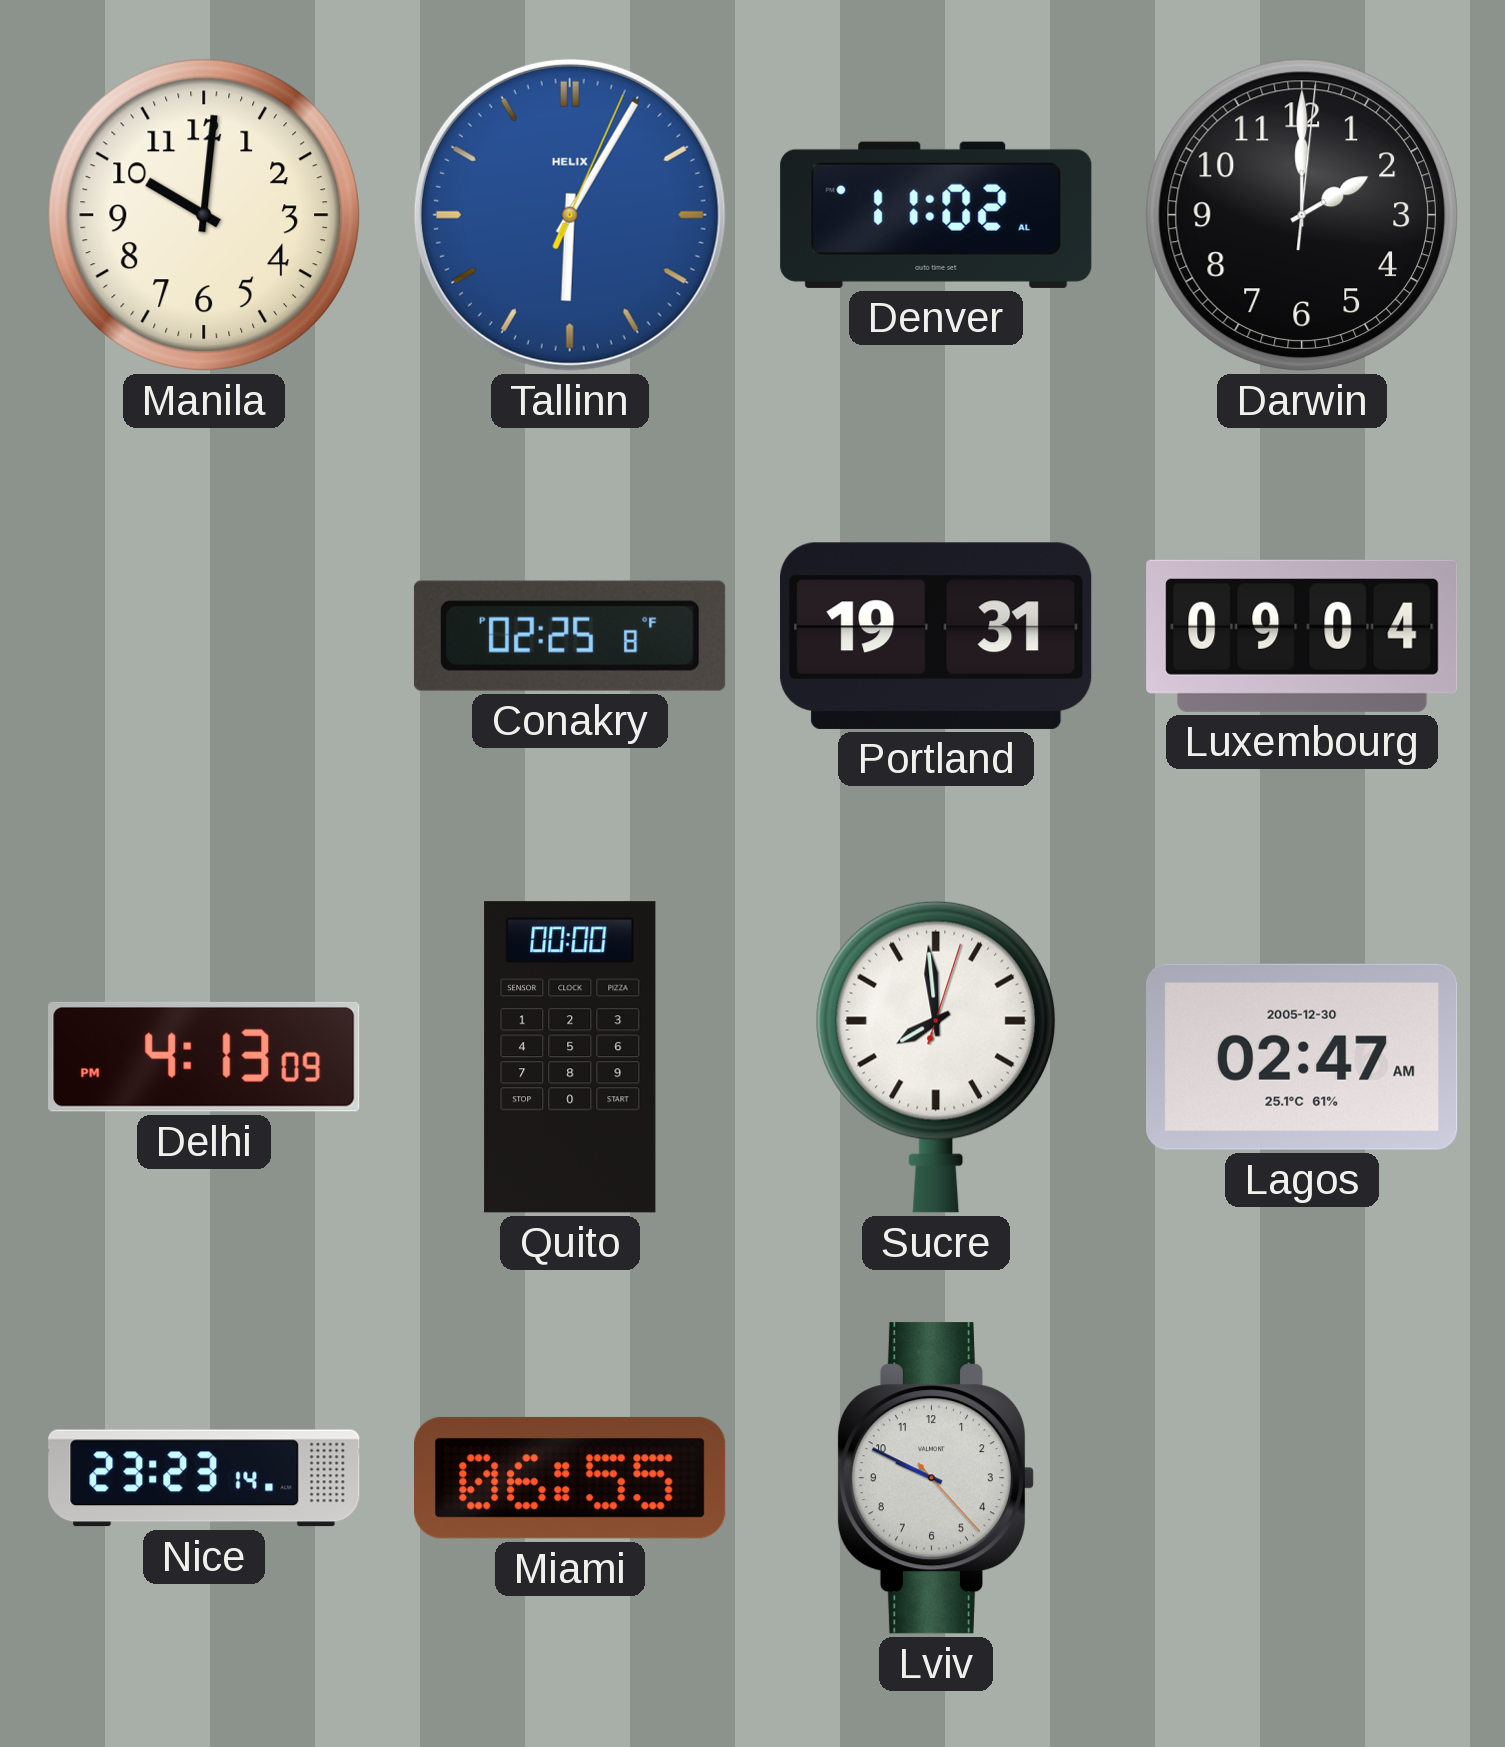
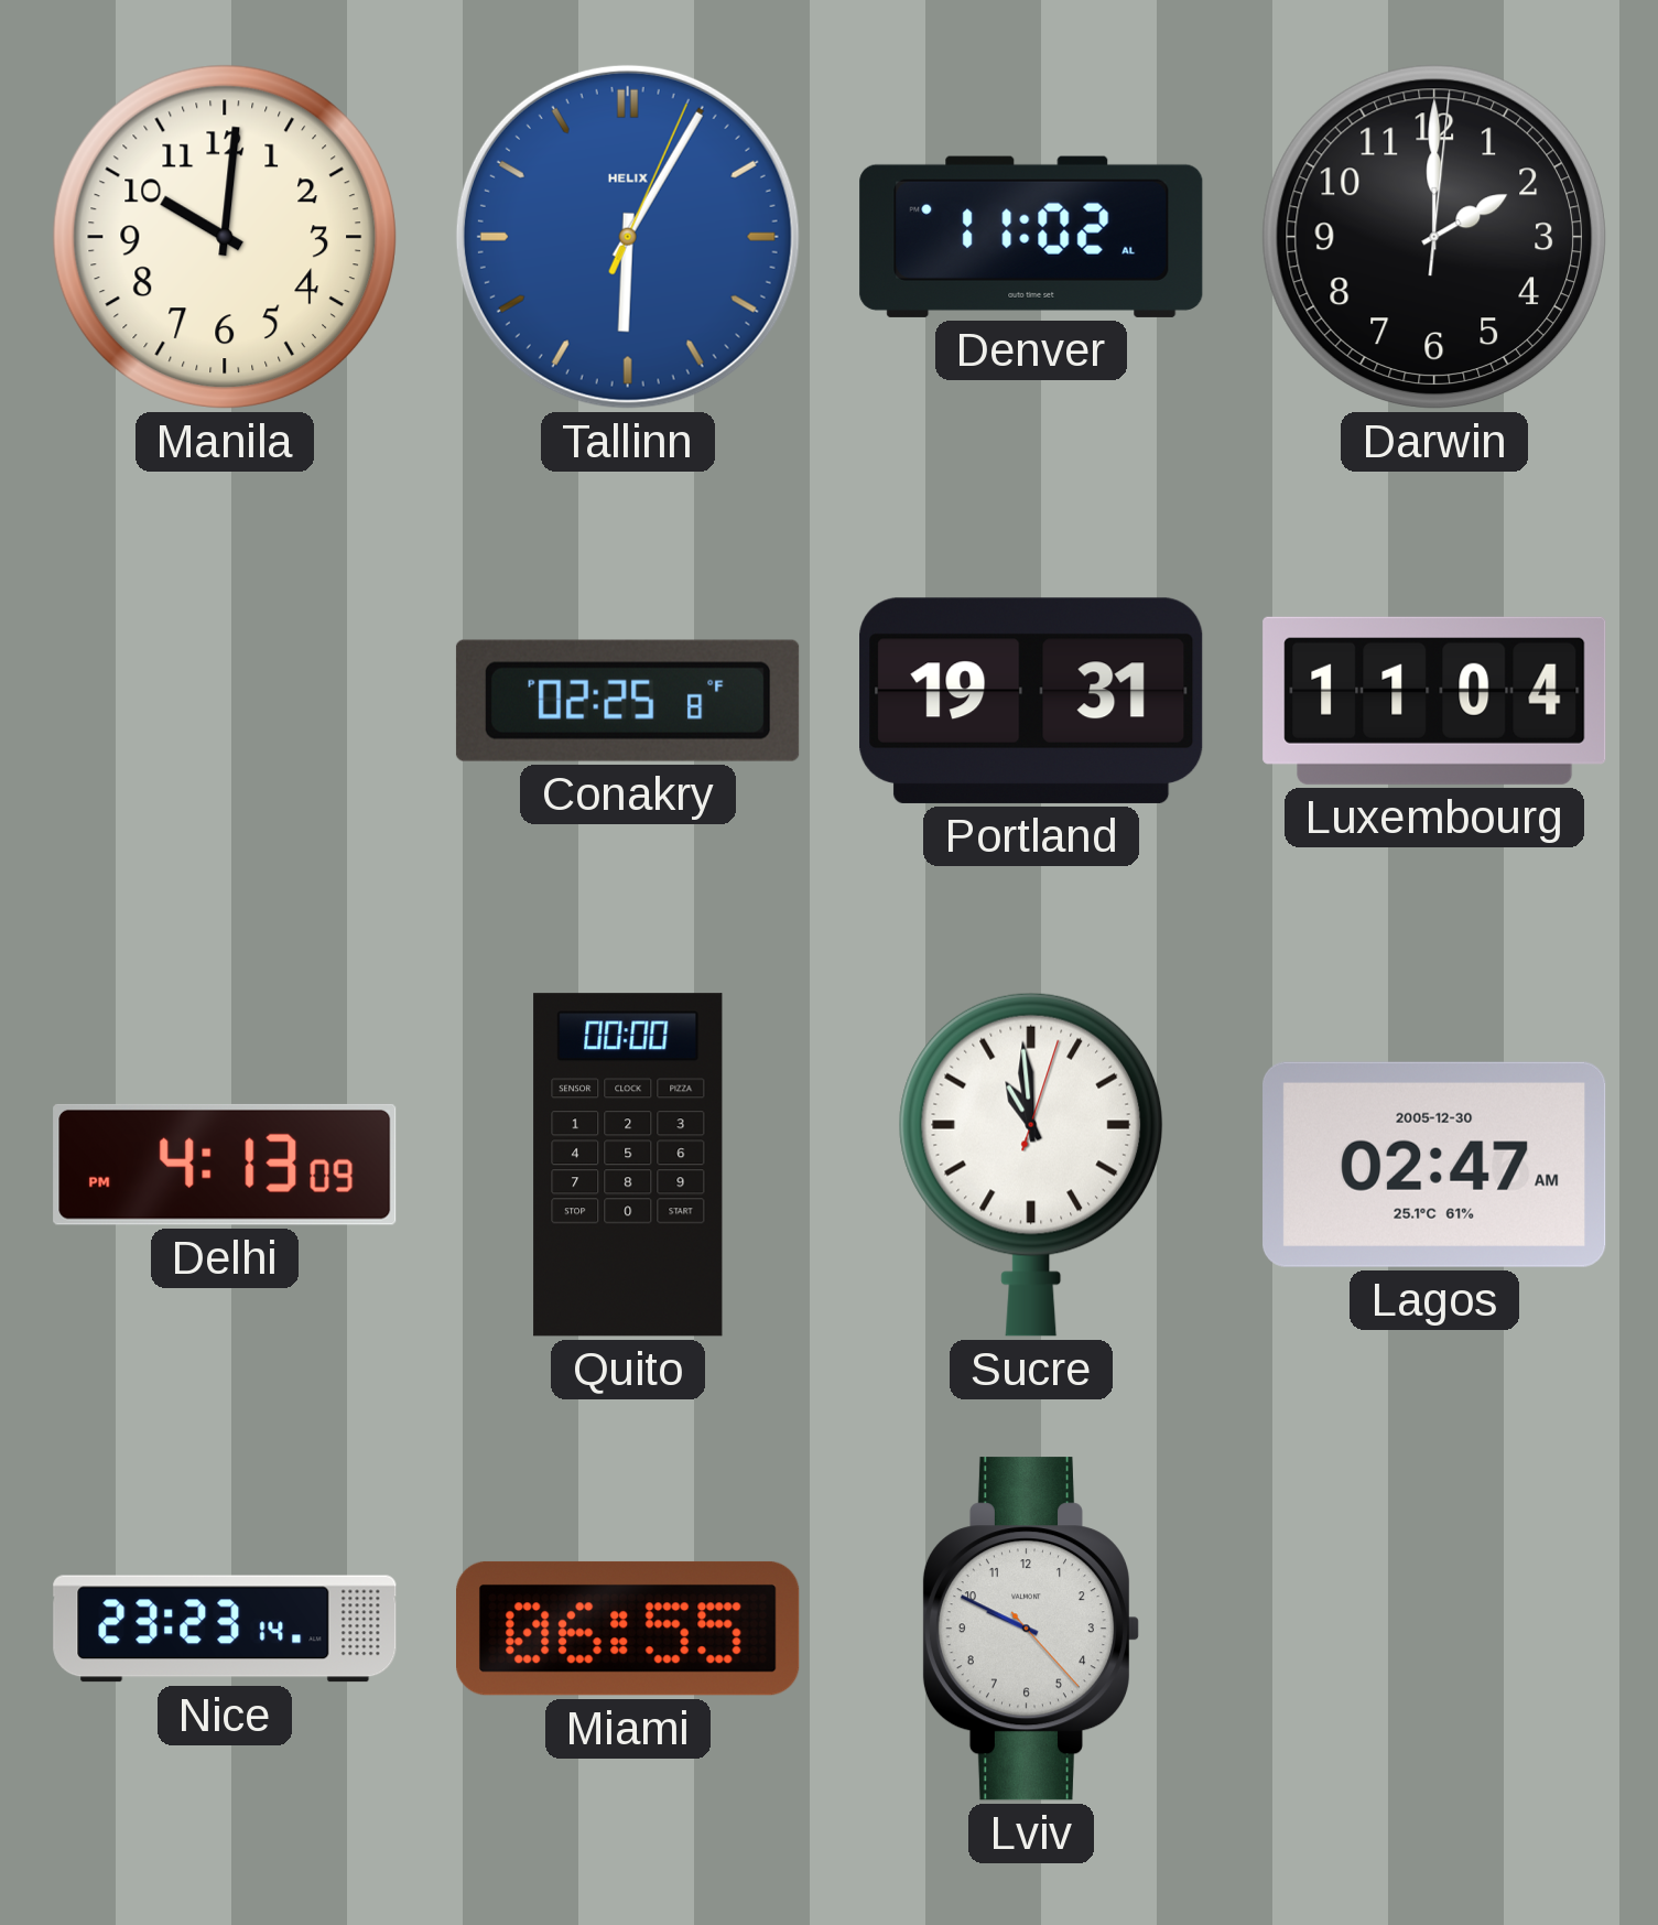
Luxembourg: 09:04 -> 11:04
Sucre: 7:59 -> 10:59
